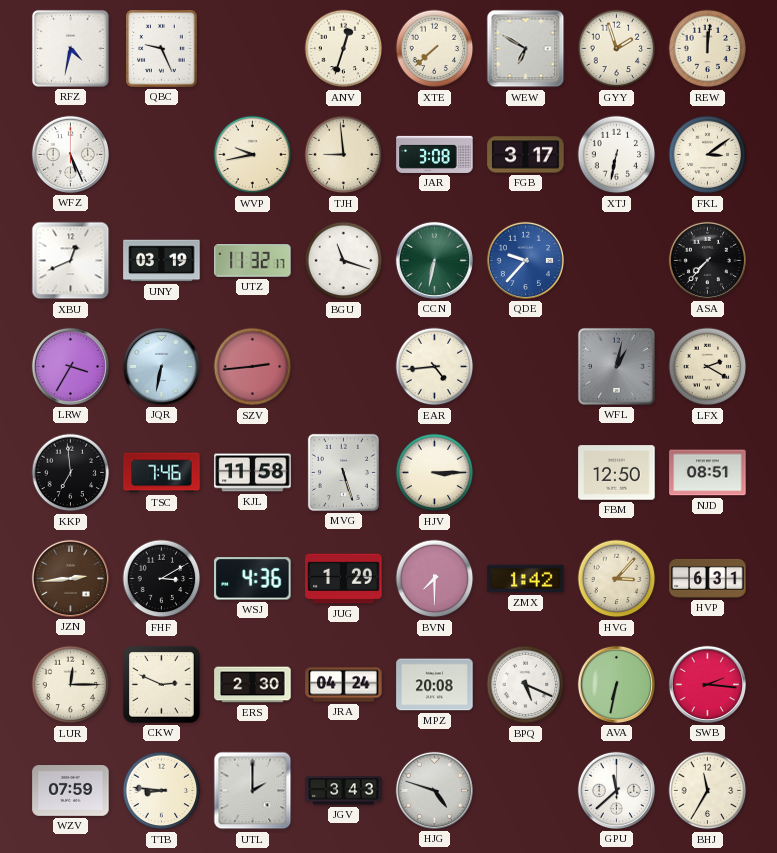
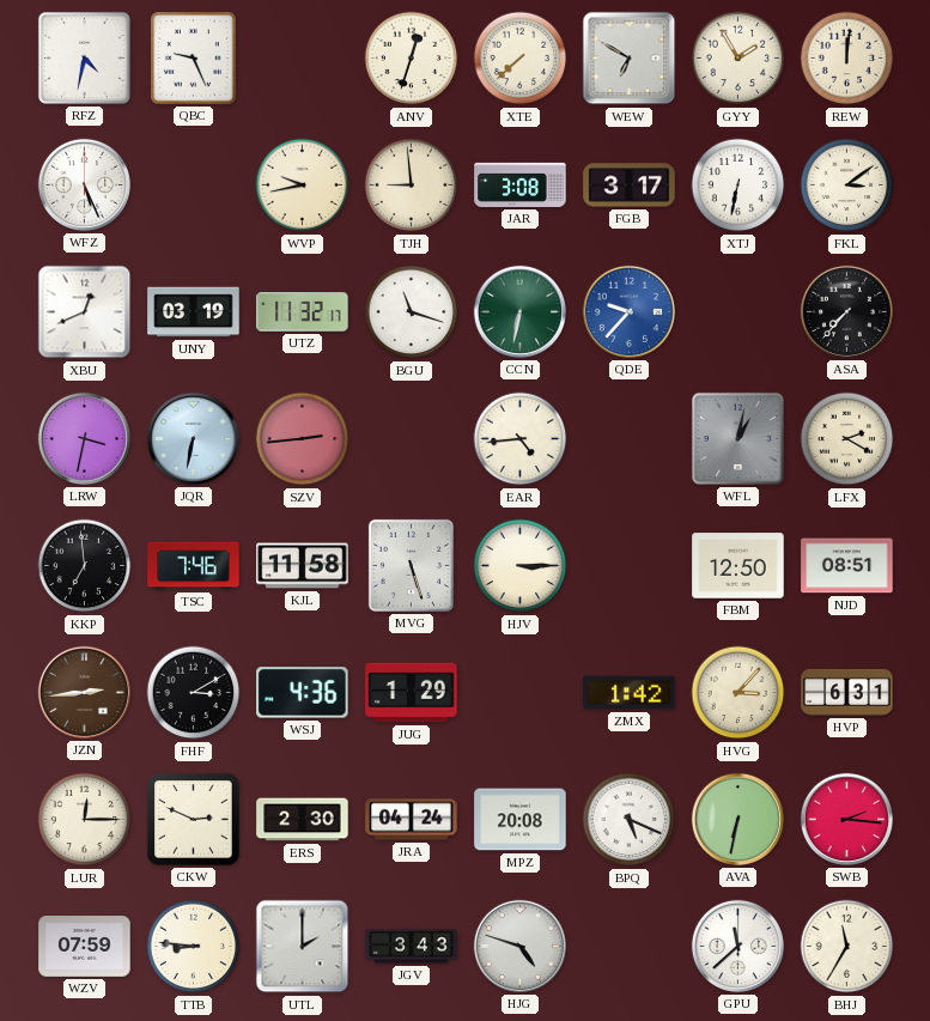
GYY: 1:57 -> 1:55
LRW: 3:35 -> 3:32
BVN: 7:30 -> none
